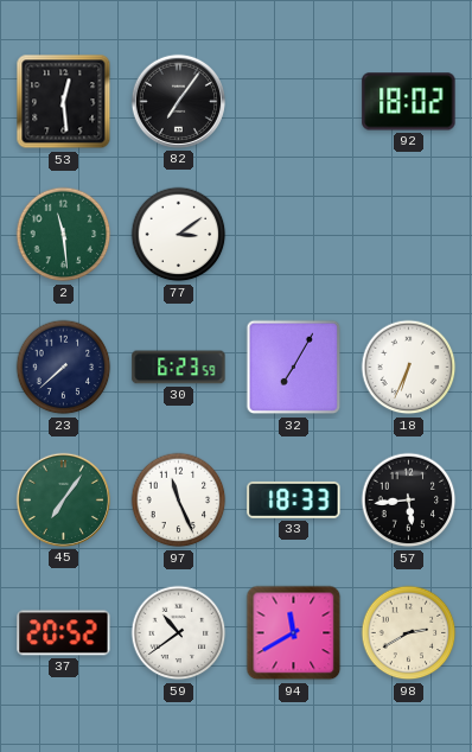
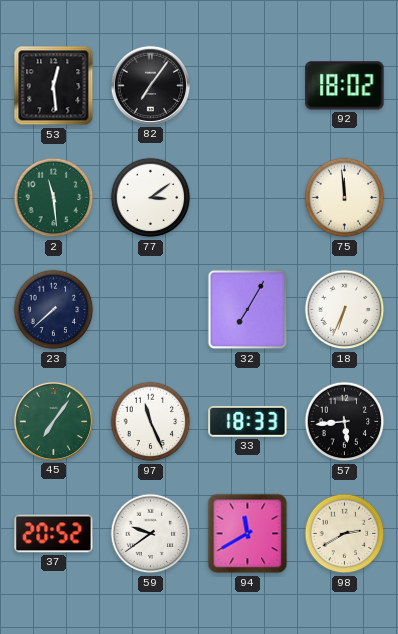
75: none -> 11:59
30: 6:23 -> none
59: 10:39 -> 9:39
